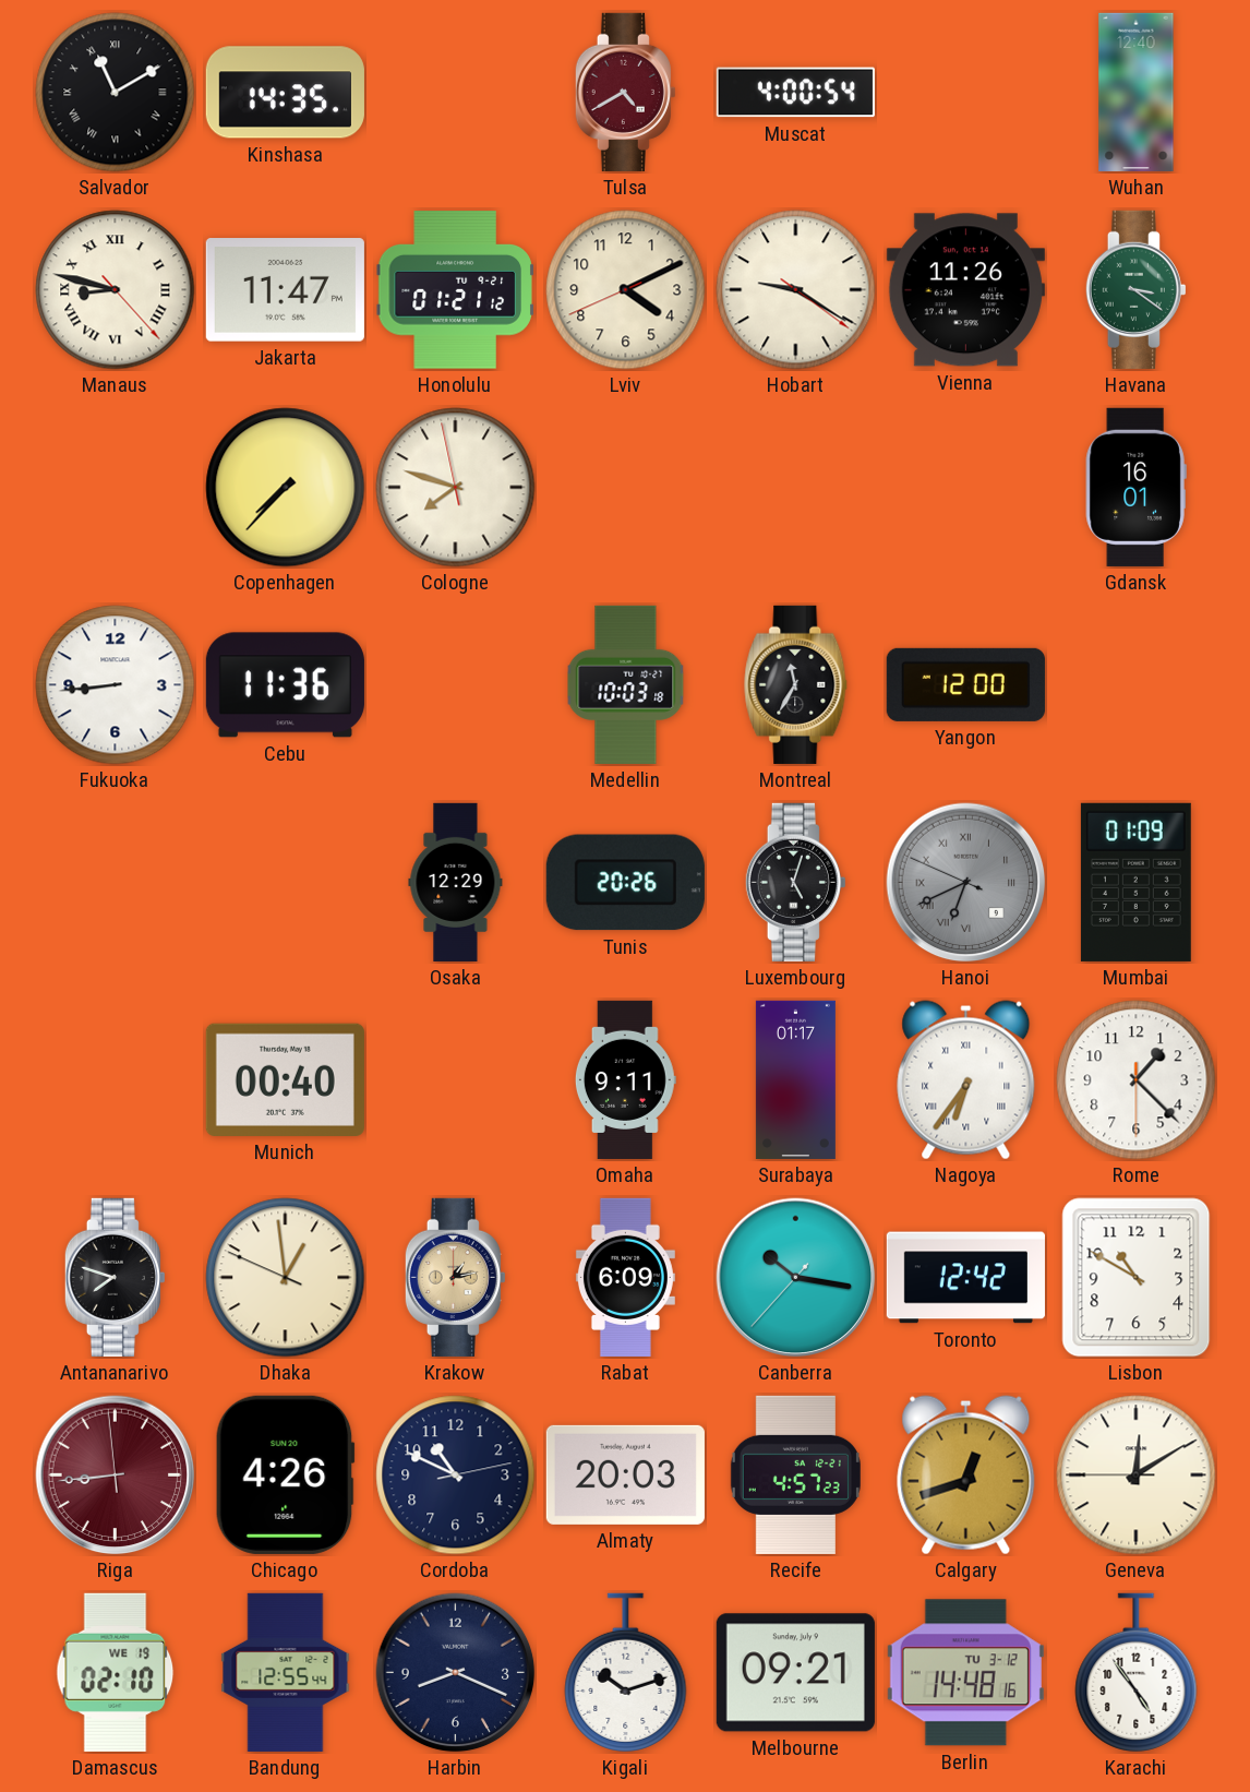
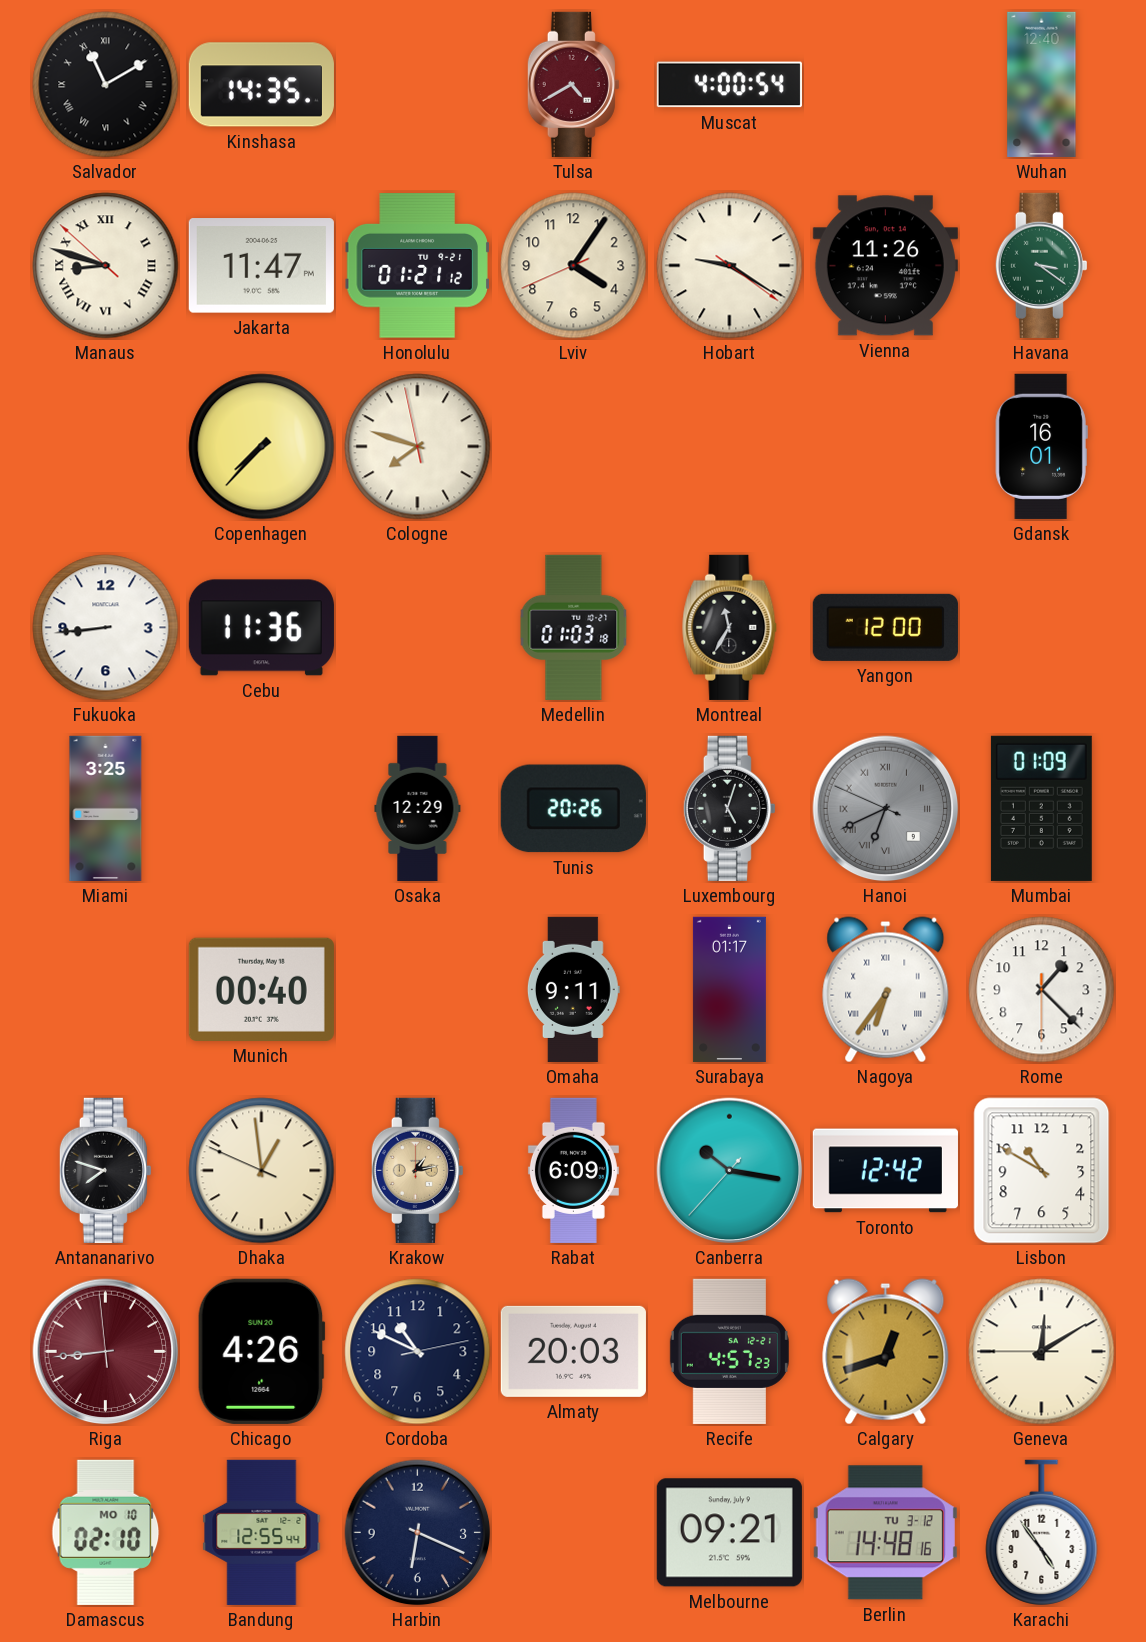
Manaus: 8:47:23 -> 8:47:52
Lviv: 4:10 -> 4:05
Medellin: 10:03 -> 01:03
Miami: none -> 3:25
Damascus date: WE 19 -> MO 10
Harbin: 8:19 -> 6:19
Kigali: 10:12 -> none
